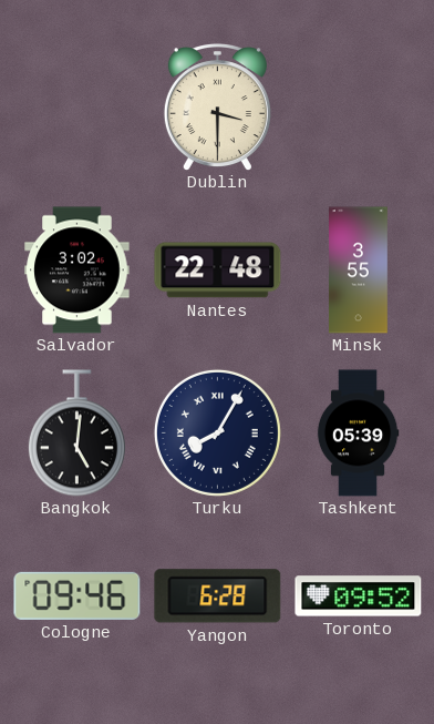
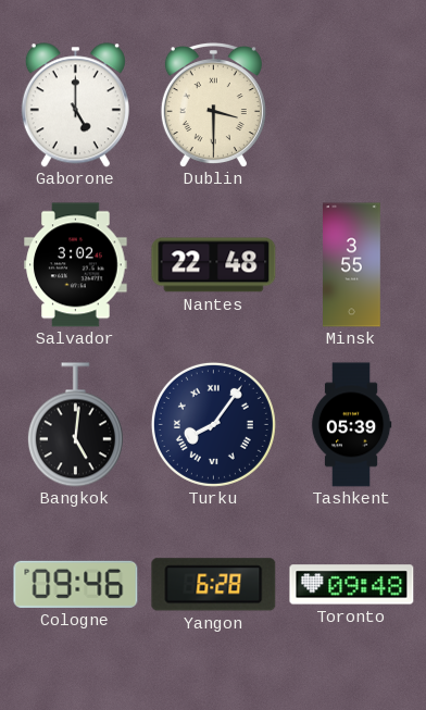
Gaborone: none -> 5:00
Turku: 8:05 -> 8:06
Toronto: 09:52 -> 09:48
